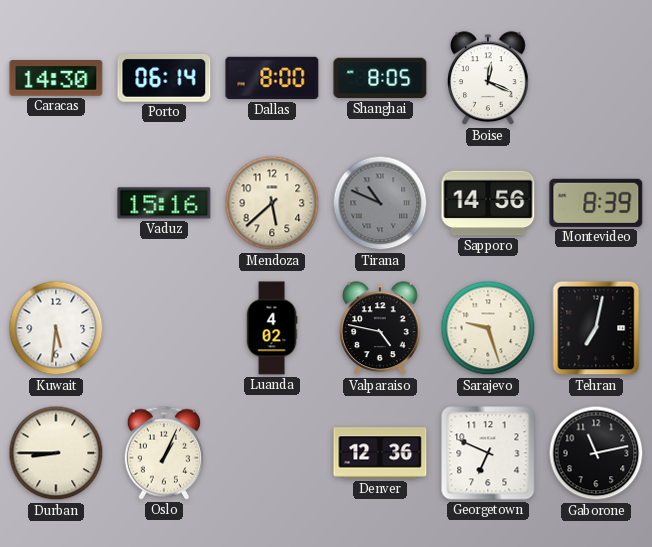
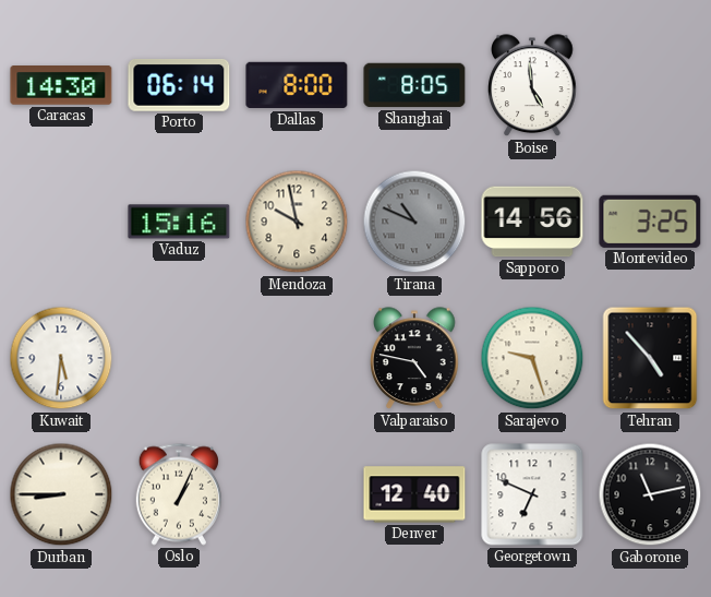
Boise: 12:19 -> 4:59
Mendoza: 5:38 -> 9:58
Montevideo: 8:39 -> 3:25
Luanda: 4:02 -> none
Tehran: 7:02 -> 4:53
Denver: 12:36 -> 12:40
